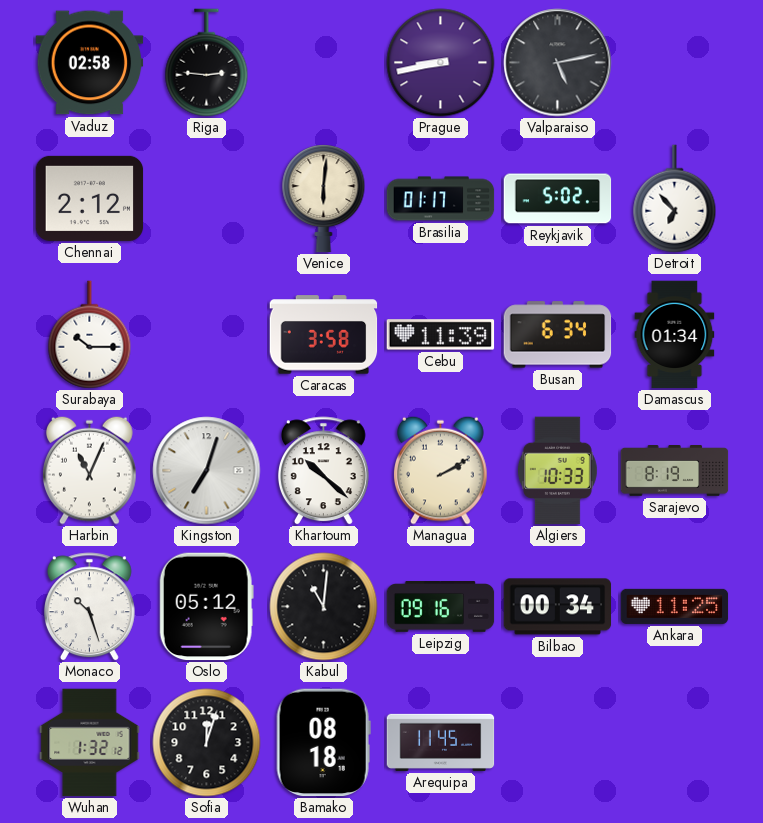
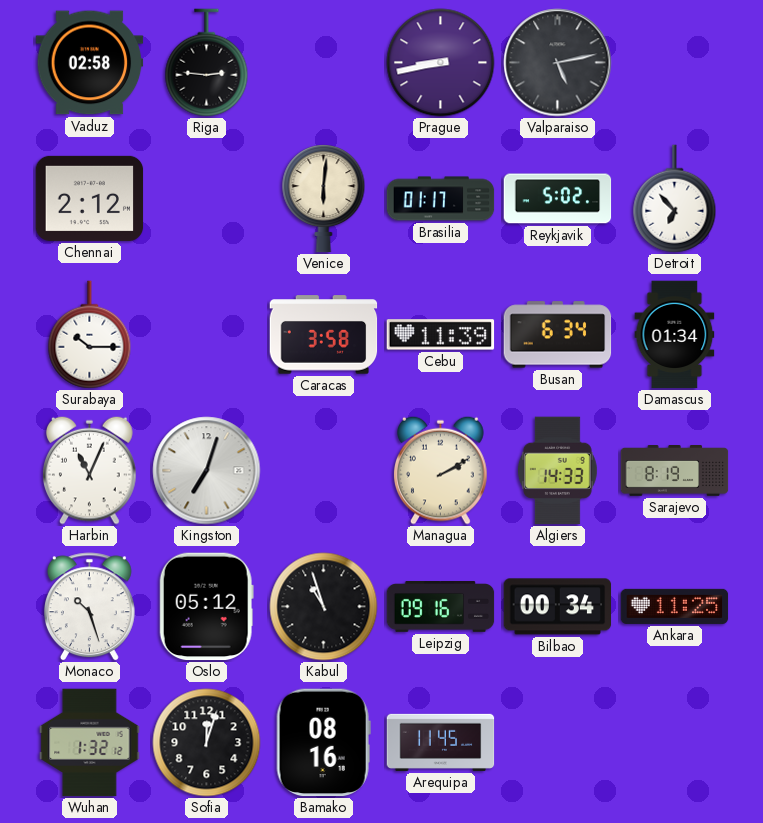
Khartoum: 10:22 -> none
Algiers: 10:33 -> 14:33
Kabul: 11:01 -> 10:57
Bamako: 08:18 -> 08:16
